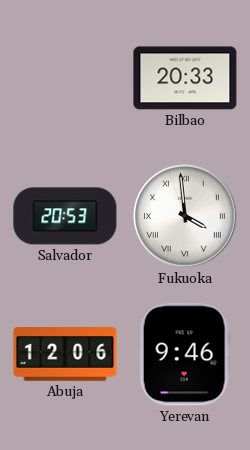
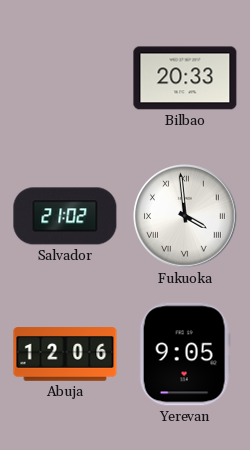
Salvador: 20:53 -> 21:02
Yerevan: 9:46 -> 9:05
